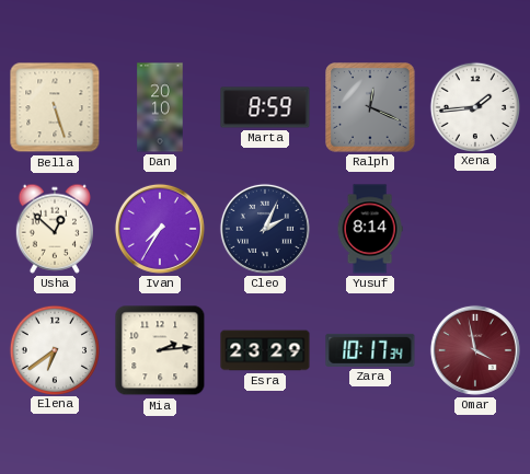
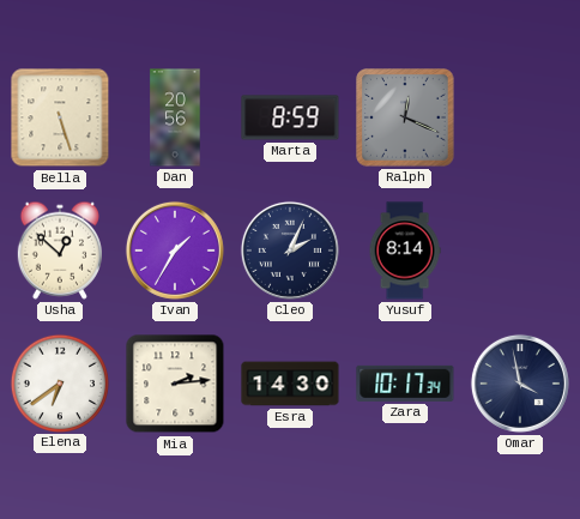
Dan: 20:10 -> 20:56
Xena: 1:44 -> none
Ivan: 7:35 -> 1:35
Esra: 23:29 -> 14:30
Omar dial: burgundy -> navy
